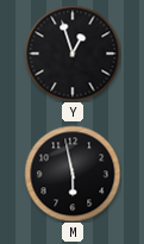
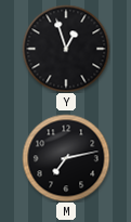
M: 5:58 -> 7:13
